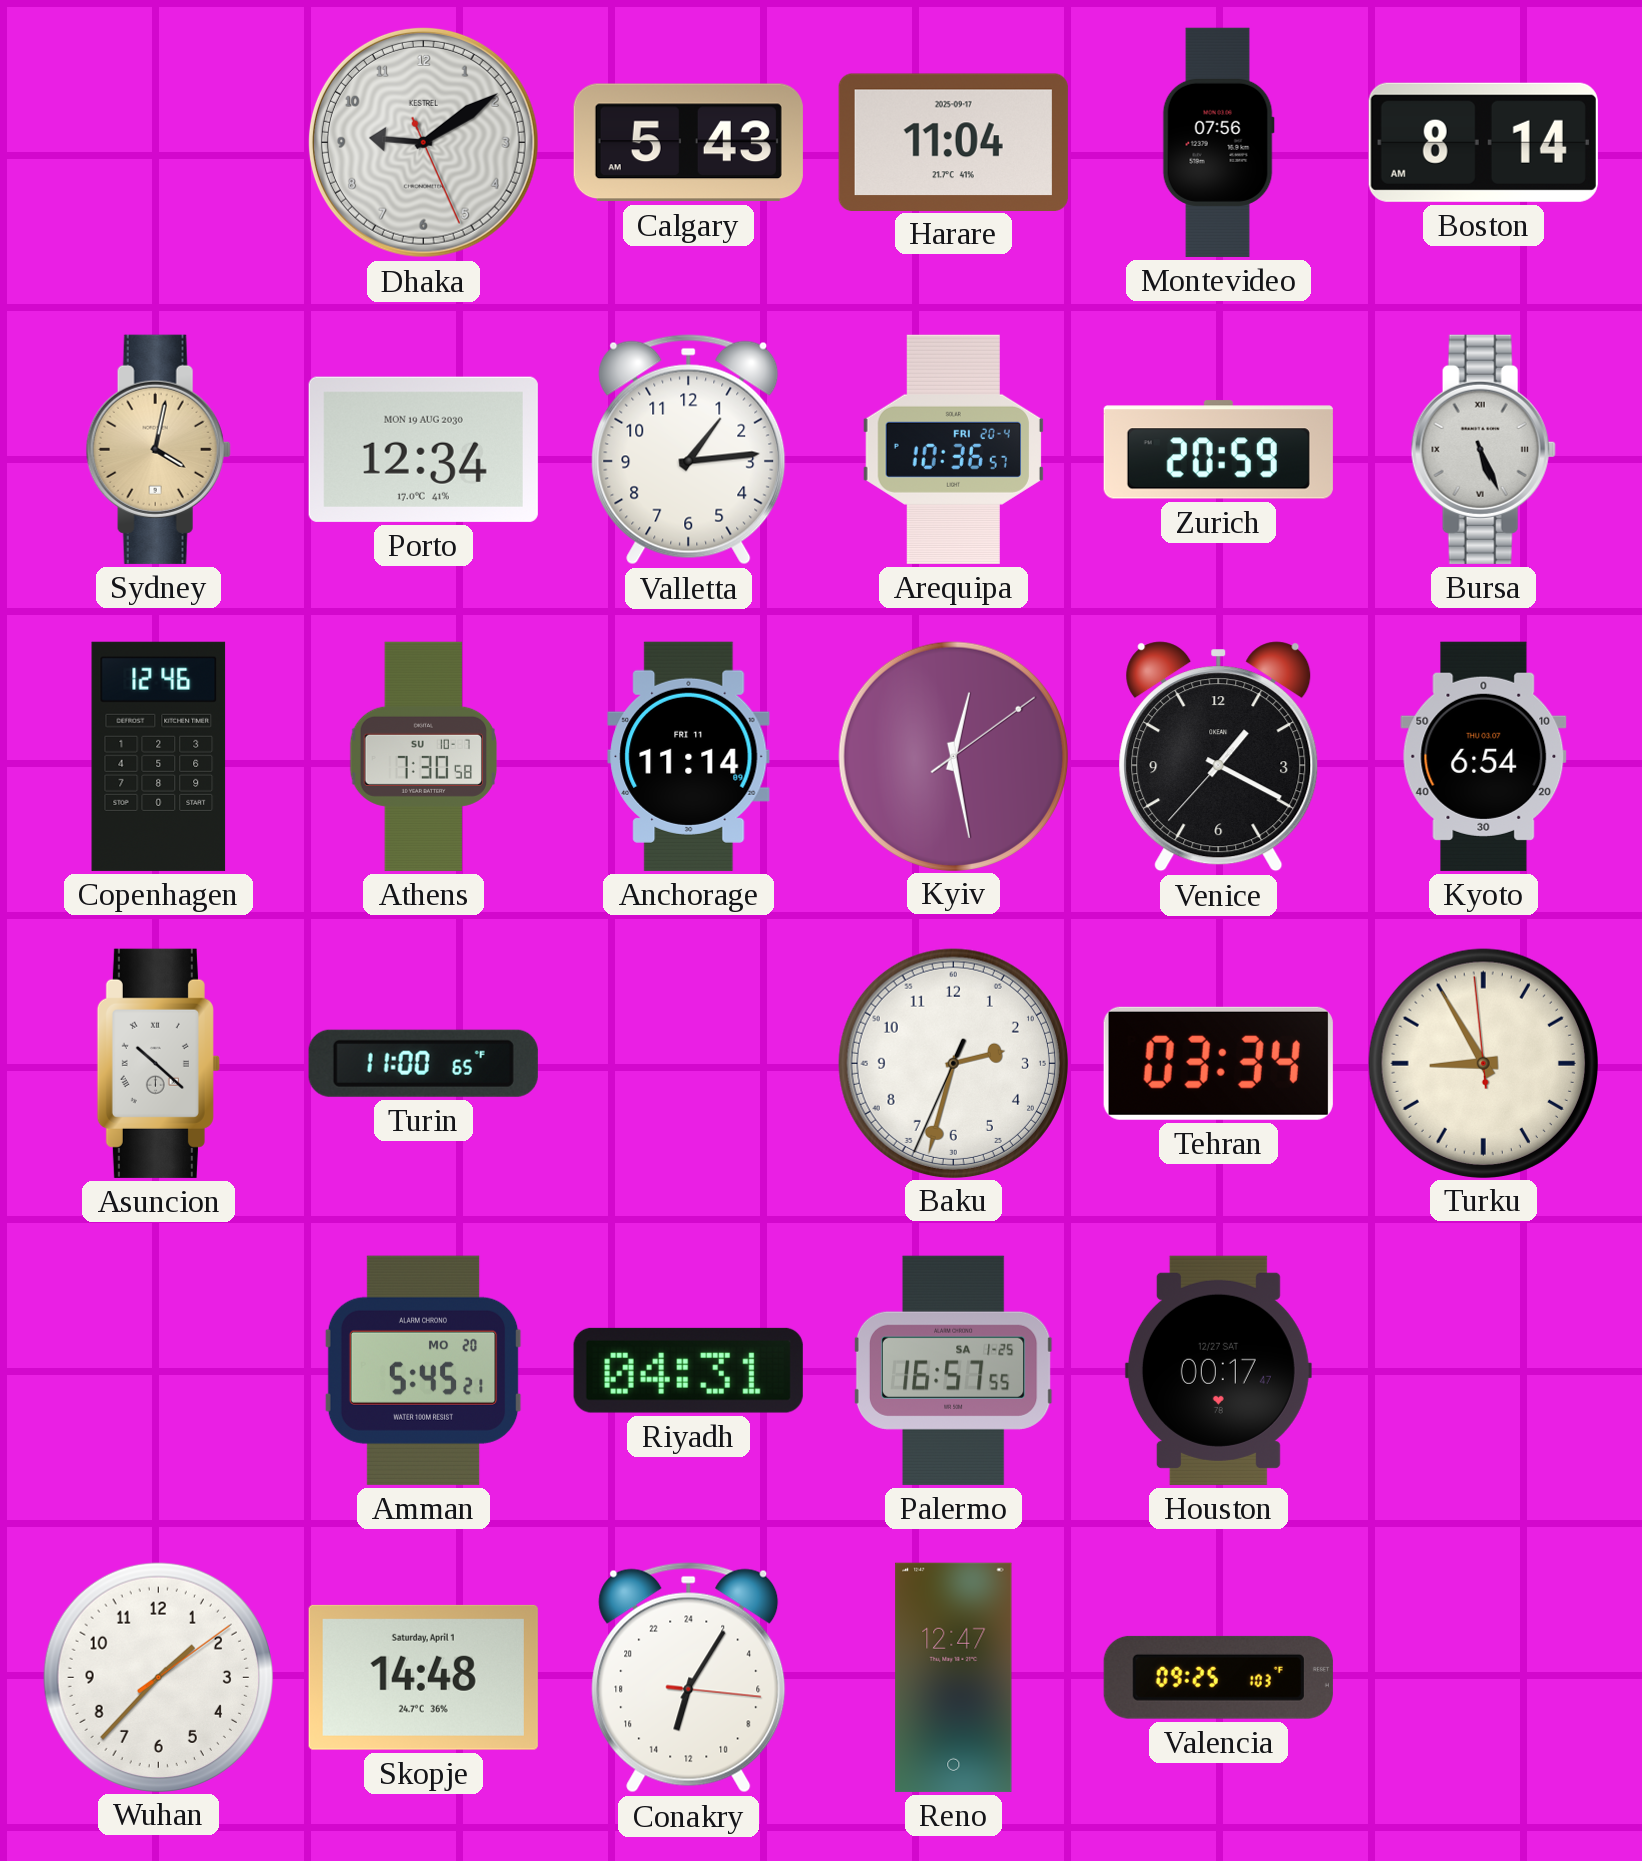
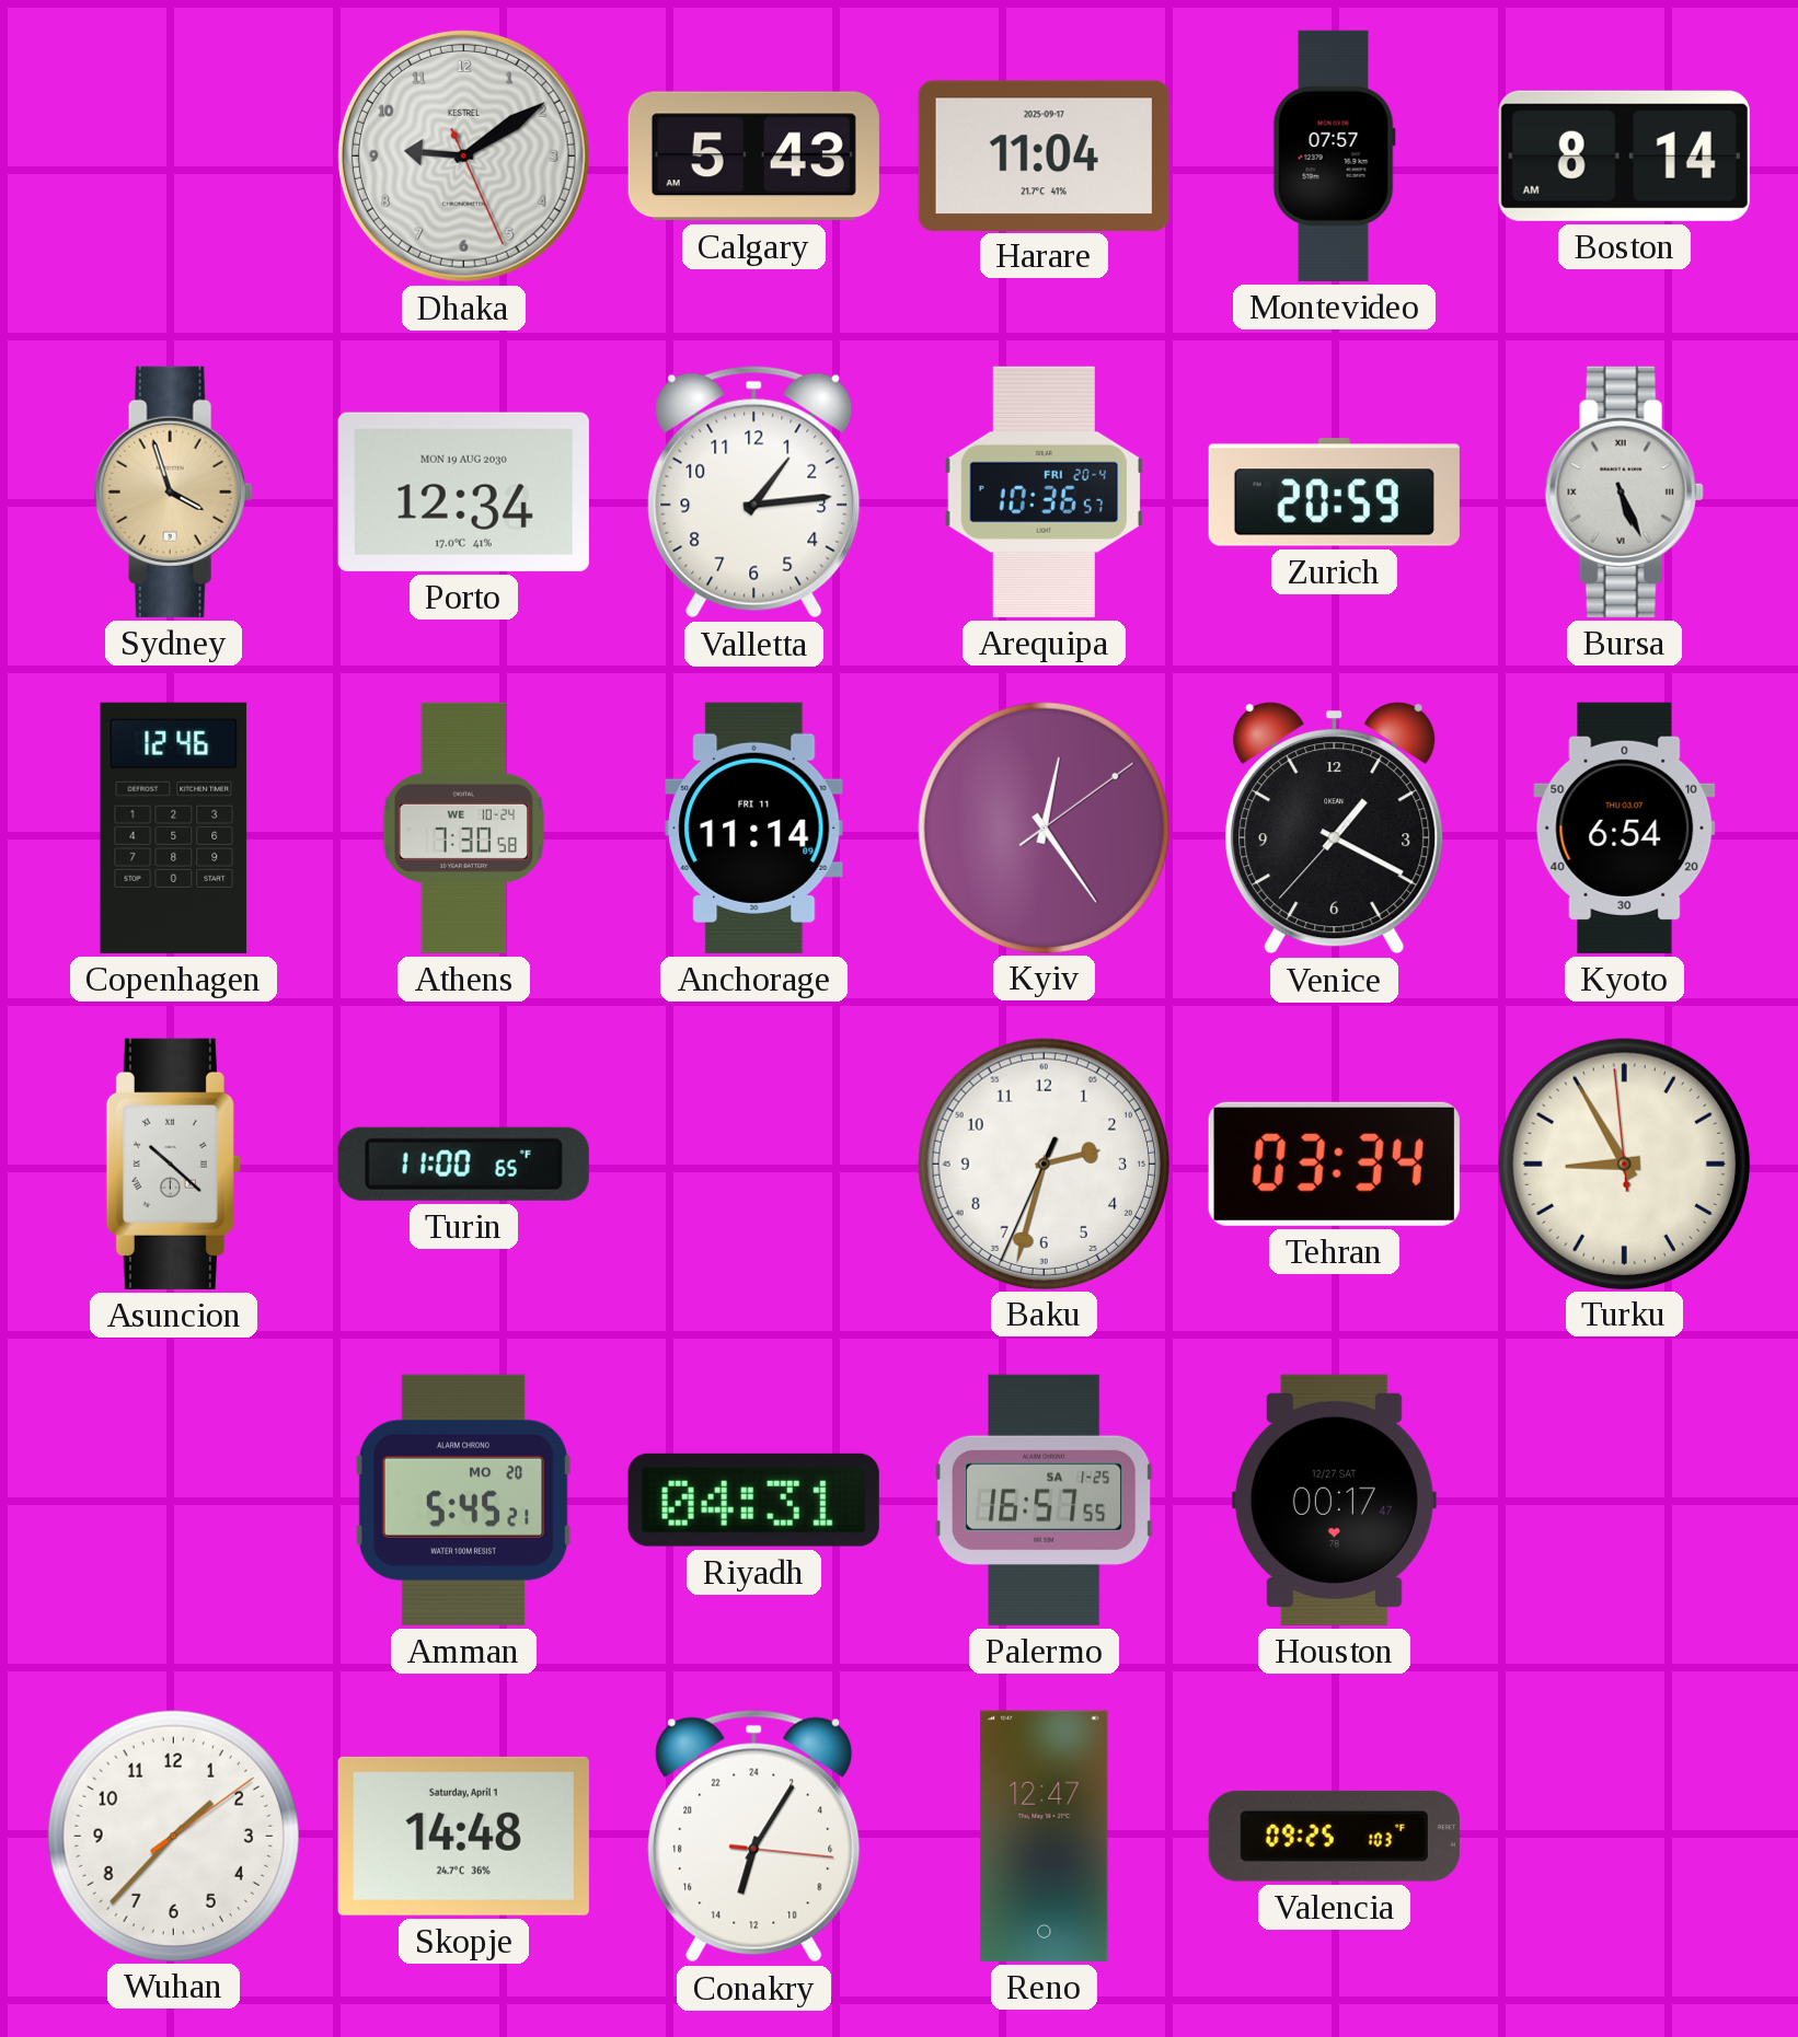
Montevideo: 07:56 -> 07:57
Sydney: 4:02 -> 3:57
Athens date: SU 10-7 -> WE 10-24
Kyiv: 12:28 -> 12:24
